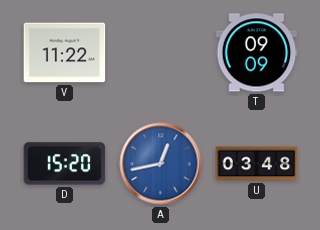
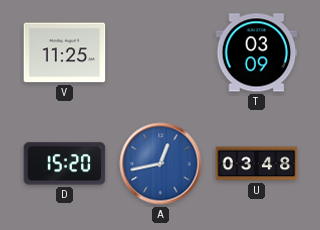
V: 11:22 -> 11:25
T: 09:09 -> 03:09
